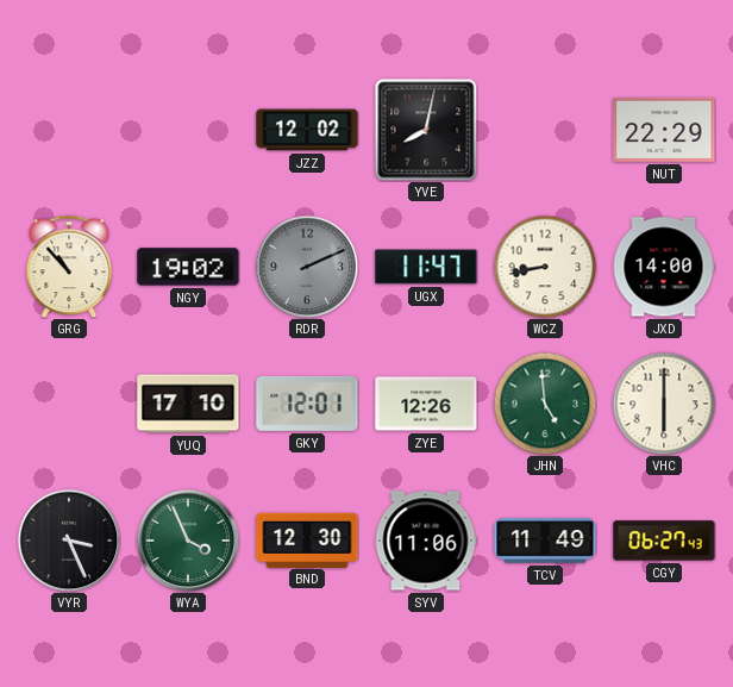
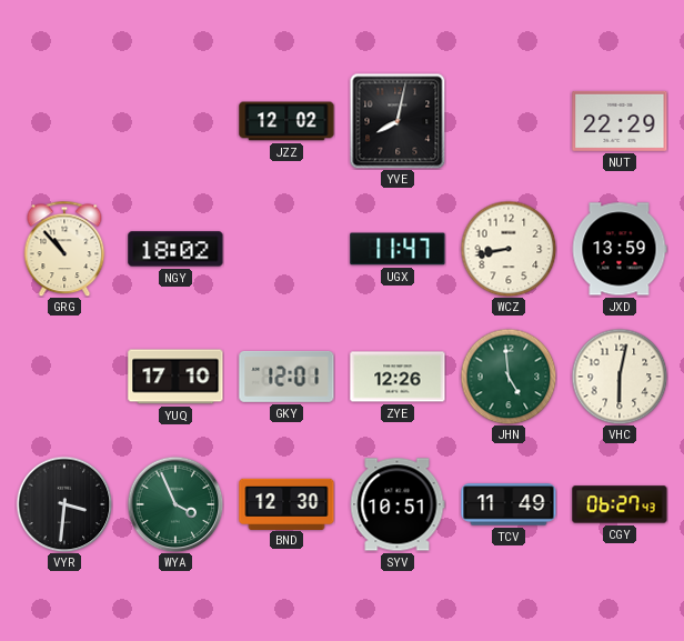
NGY: 19:02 -> 18:02
RDR: 2:11 -> none
JXD: 14:00 -> 13:59
VHC: 6:00 -> 6:02
VYR: 3:26 -> 3:31
SYV: 11:06 -> 10:51
